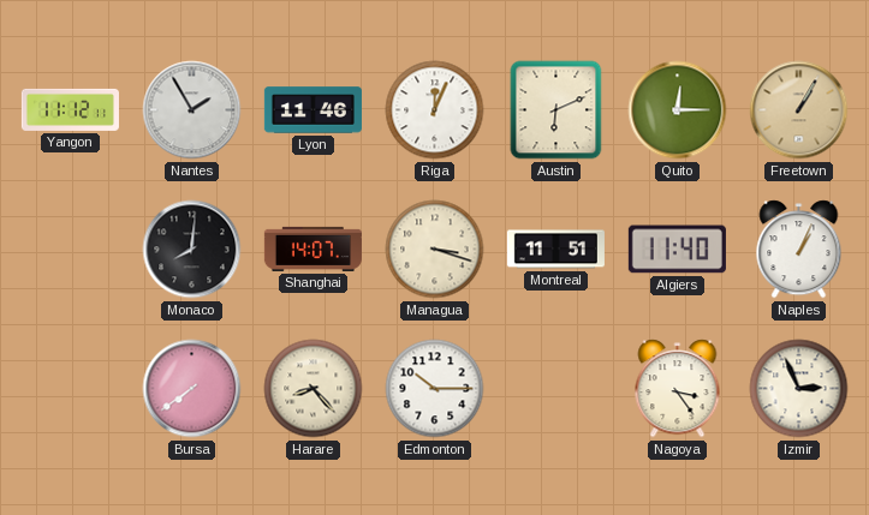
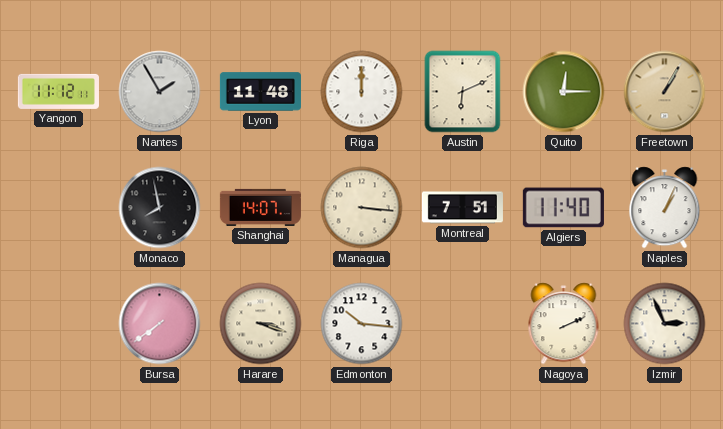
Lyon: 11:46 -> 11:48
Riga: 12:04 -> 12:00
Monaco: 8:01 -> 7:58
Managua: 3:18 -> 3:16
Montreal: 11:51 -> 7:51
Harare: 8:23 -> 3:18
Edmonton: 10:15 -> 10:16
Nagoya: 3:24 -> 2:11
